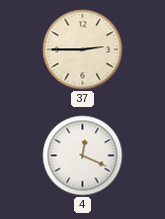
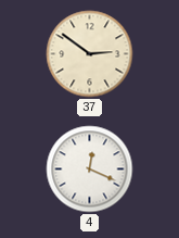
37: 2:45 -> 2:51
